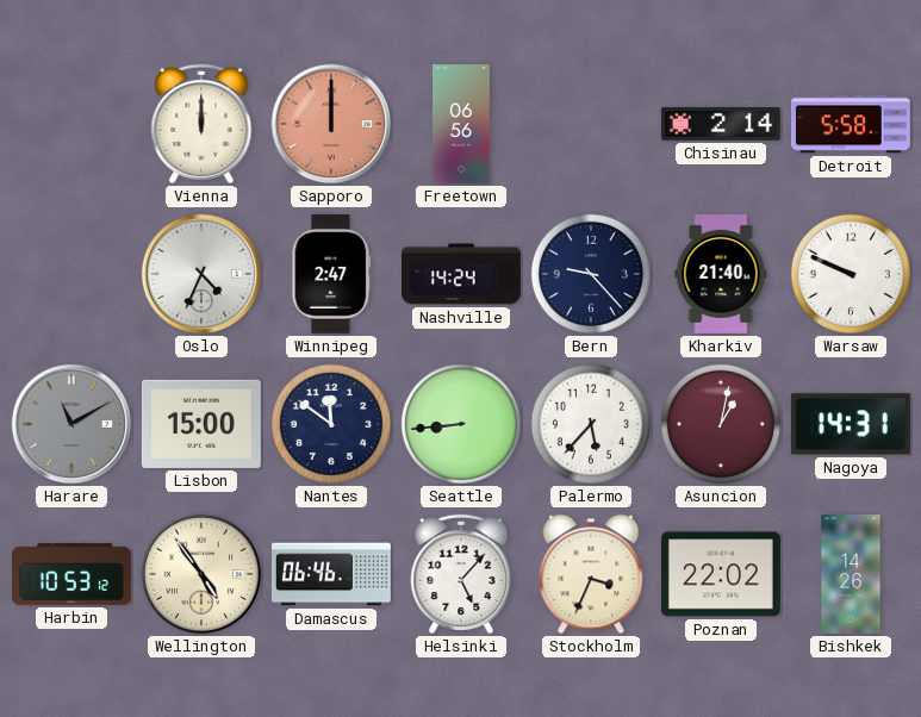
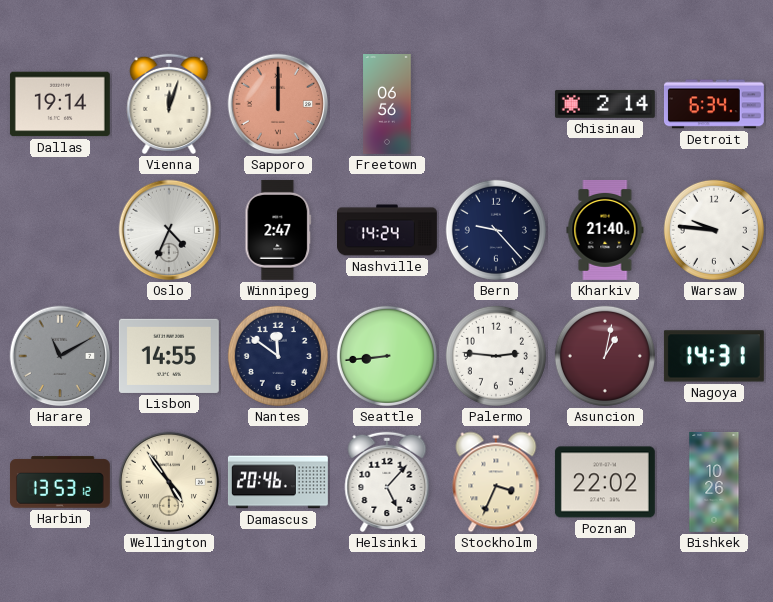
Dallas: none -> 19:14
Vienna: 12:00 -> 12:03
Detroit: 5:58 -> 6:34
Warsaw: 9:49 -> 9:46
Lisbon: 15:00 -> 14:55
Palermo: 5:37 -> 2:46
Harbin: 10:53 -> 13:53
Damascus: 06:46 -> 20:46
Bishkek: 14:26 -> 10:26
